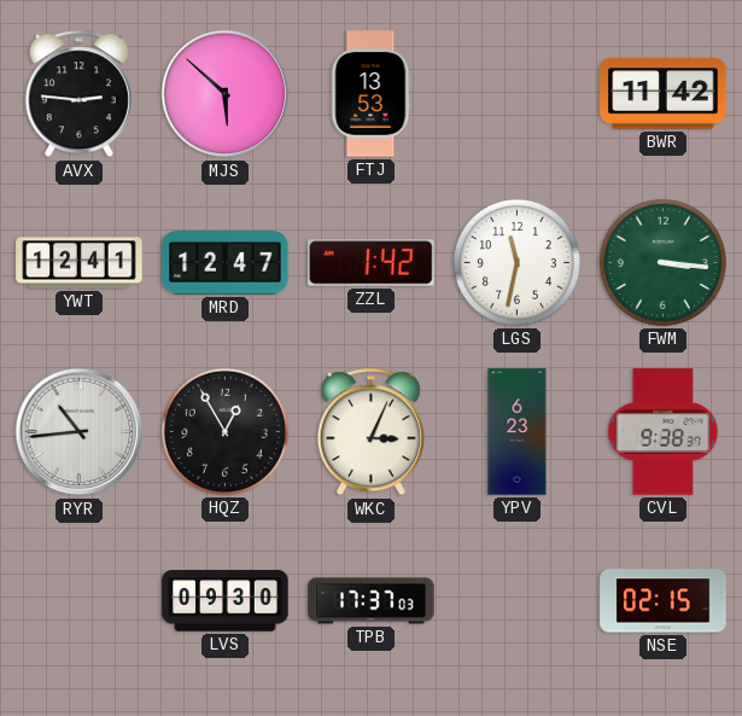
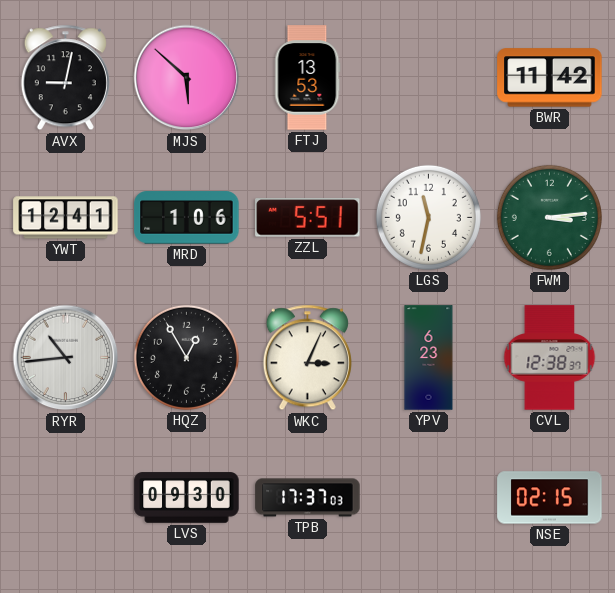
AVX: 2:46 -> 9:02
MRD: 12:47 -> 1:06
ZZL: 1:42 -> 5:51
FWM: 3:16 -> 3:14
CVL: 9:38 -> 12:38
